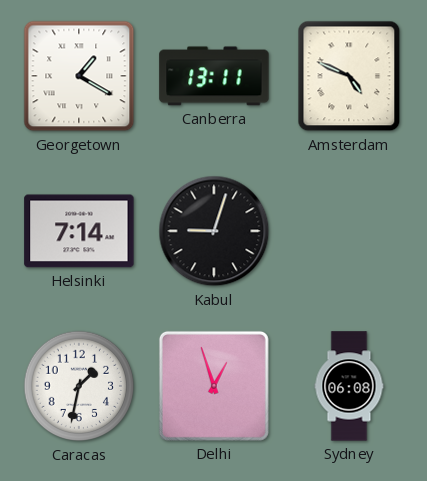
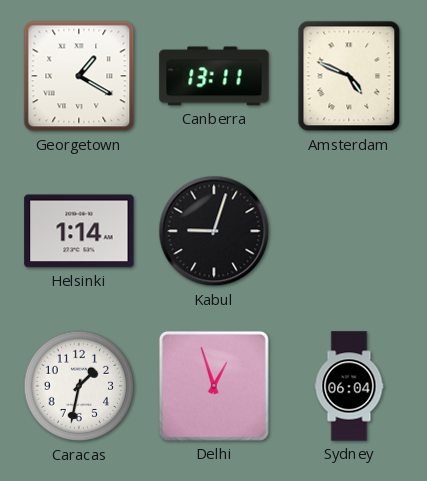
Helsinki: 7:14 -> 1:14
Sydney: 06:08 -> 06:04
